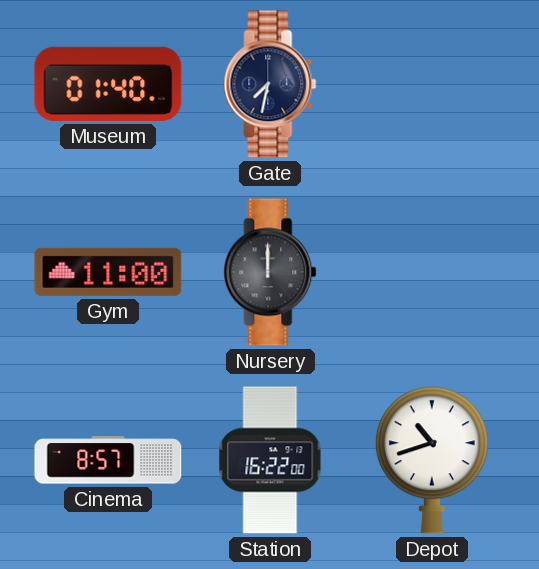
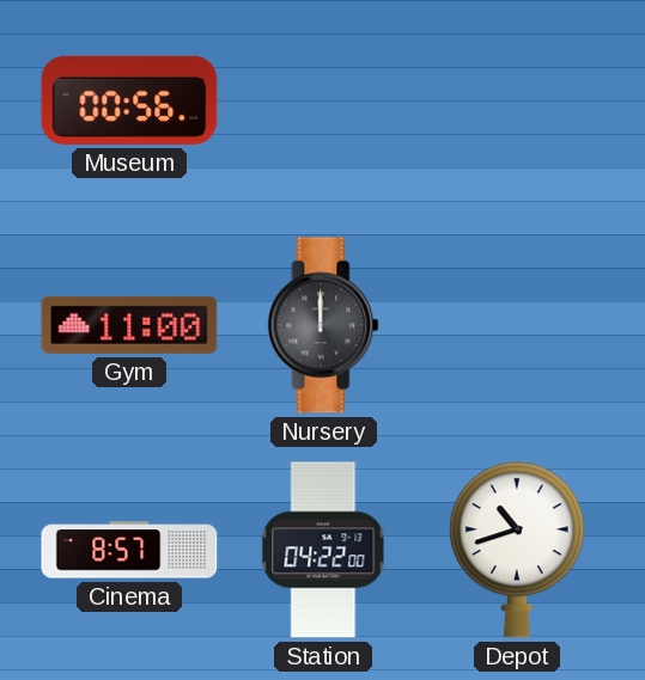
Museum: 01:40 -> 00:56
Gate: 7:32 -> none
Station: 16:22 -> 04:22
